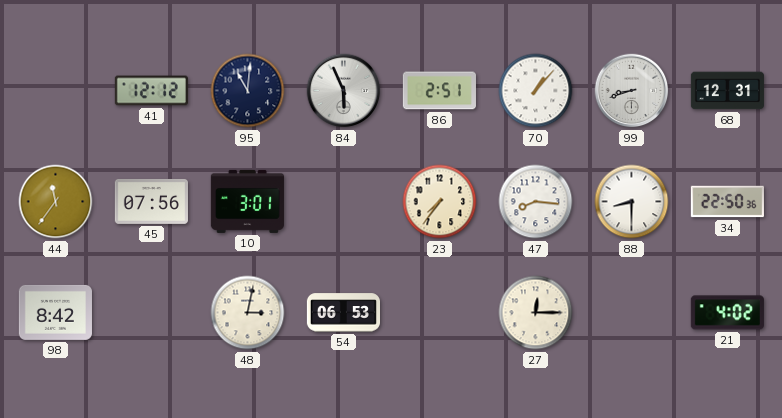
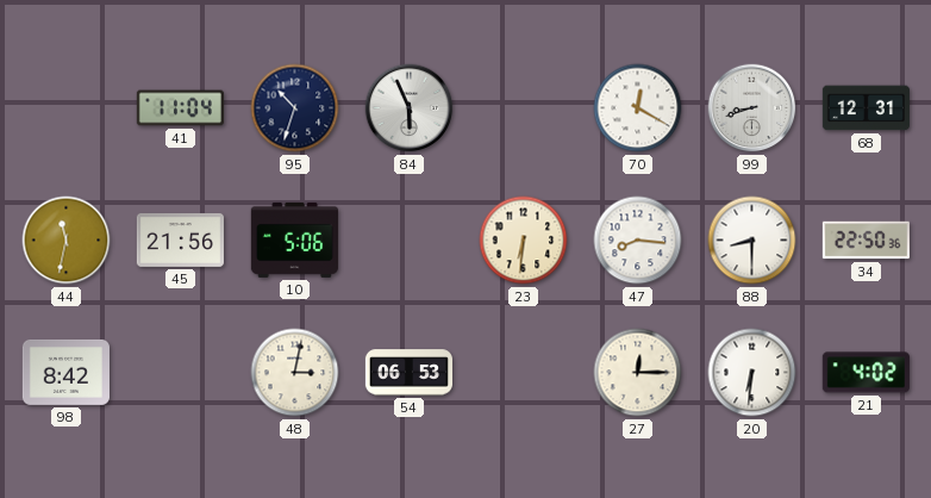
41: 12:12 -> 11:04
95: 11:01 -> 10:33
86: 2:51 -> none
70: 1:07 -> 12:20
44: 11:36 -> 11:32
45: 07:56 -> 21:56
10: 3:01 -> 5:06
23: 7:36 -> 6:31
20: none -> 6:31
